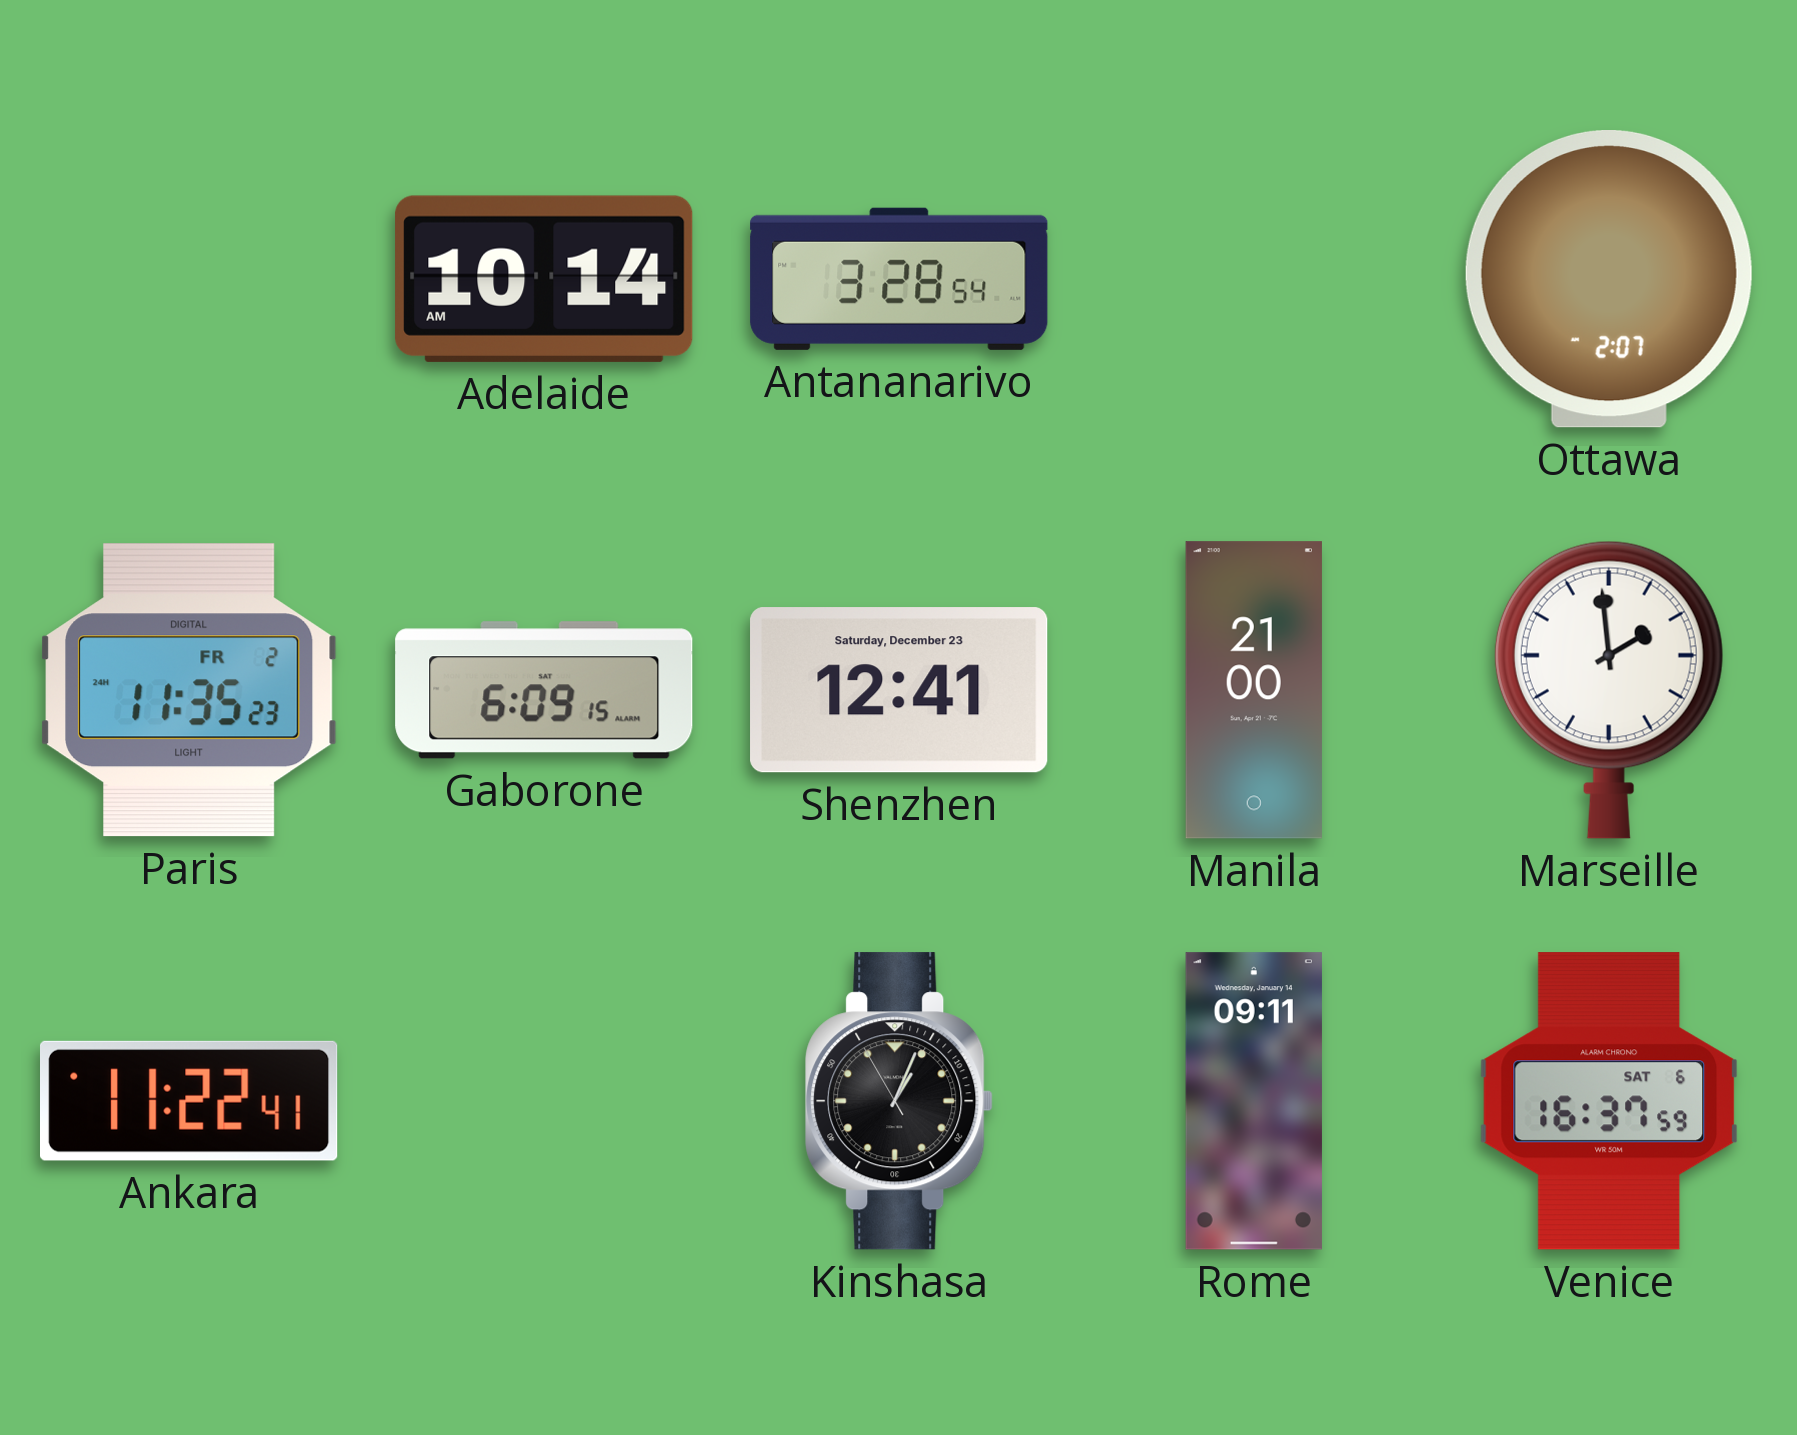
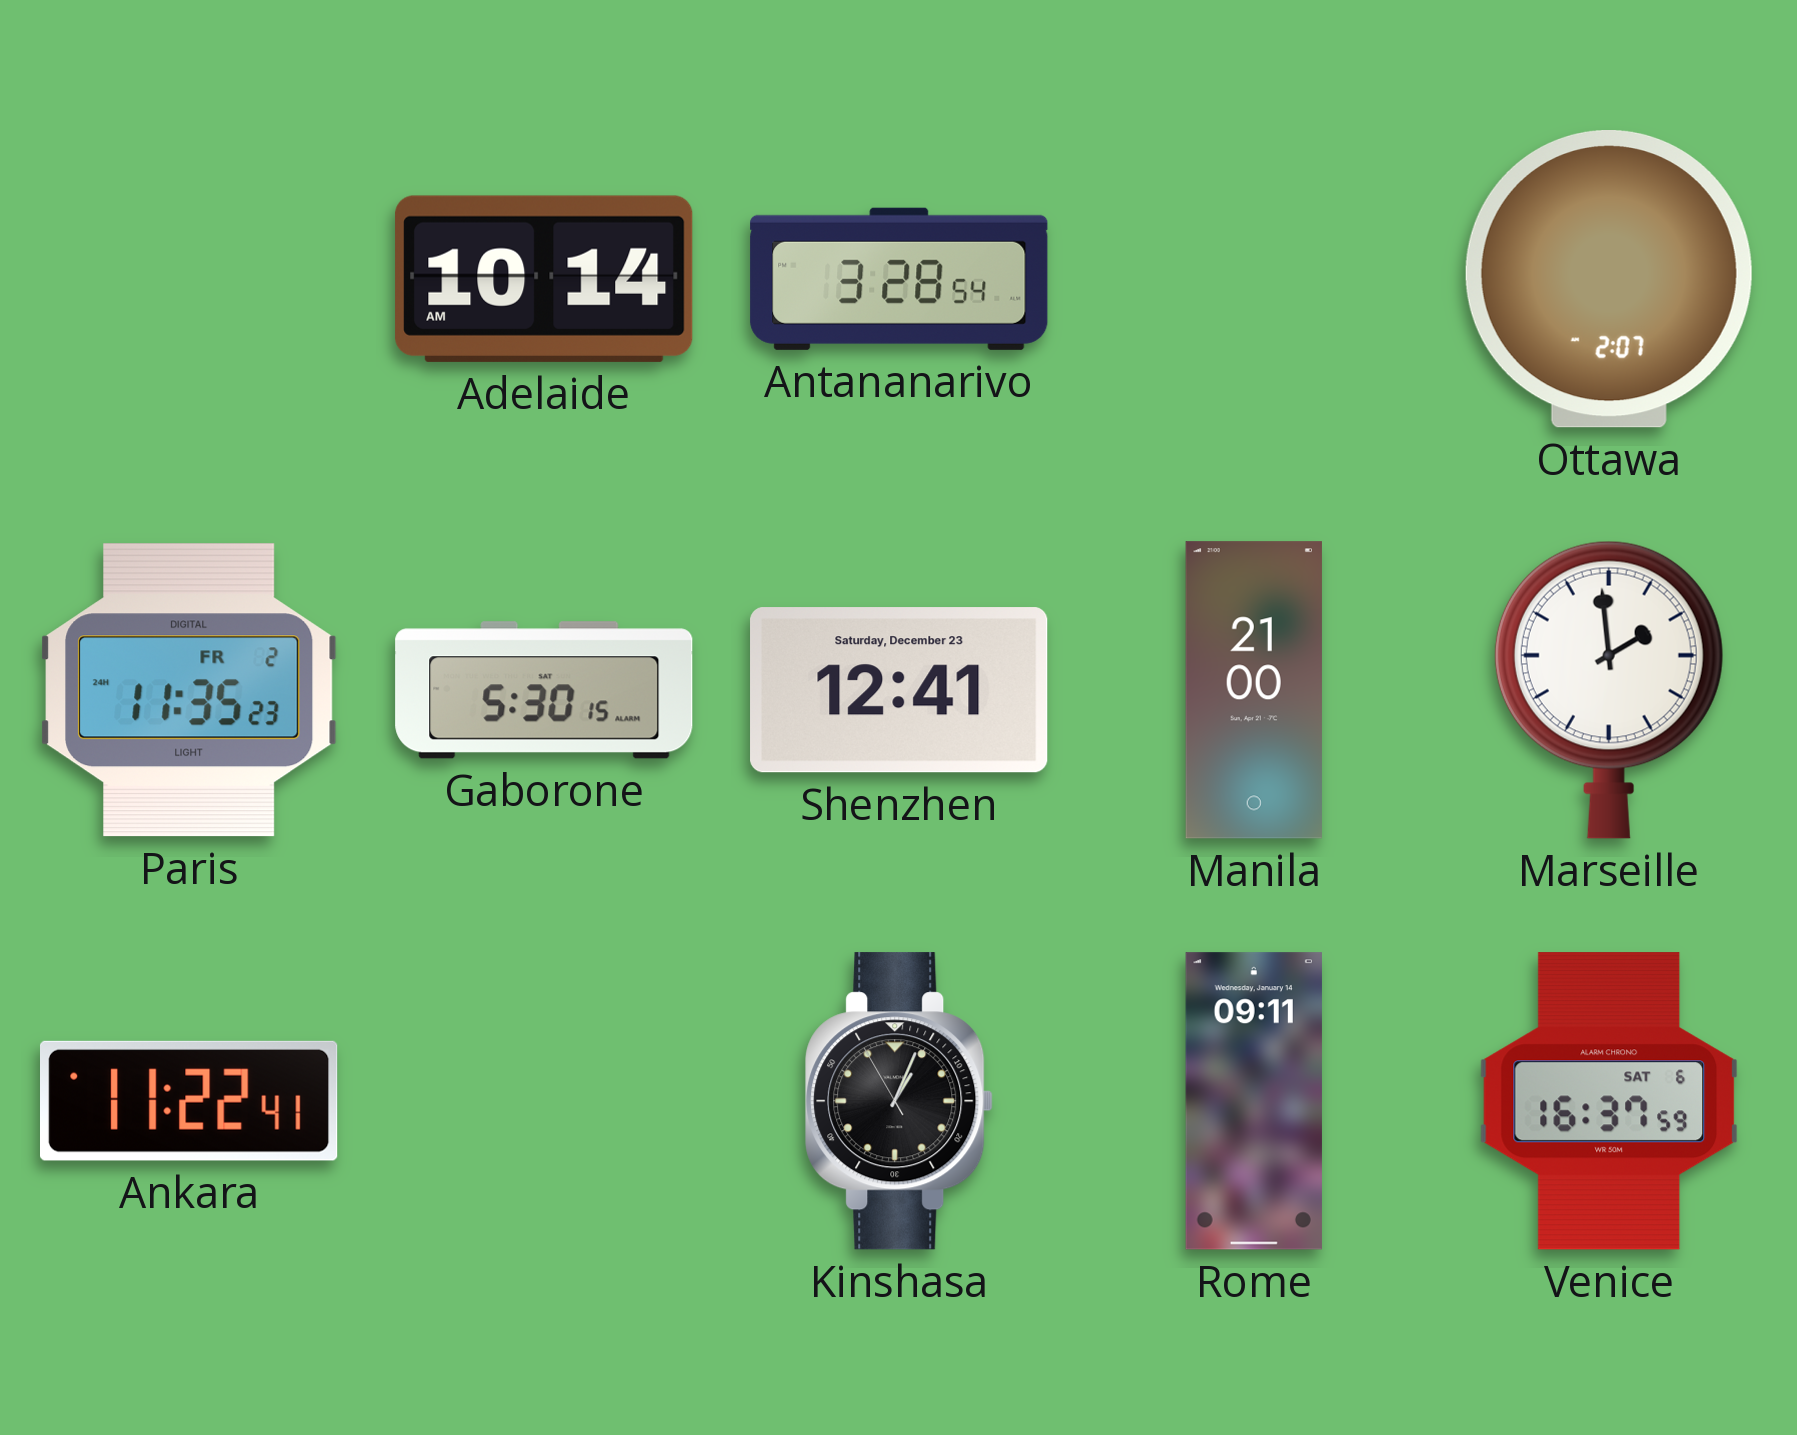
Gaborone: 6:09 -> 5:30
